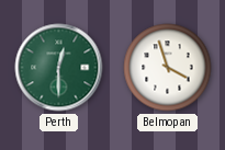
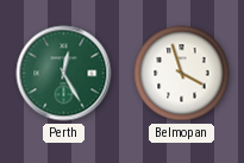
Perth: 12:30 -> 12:25
